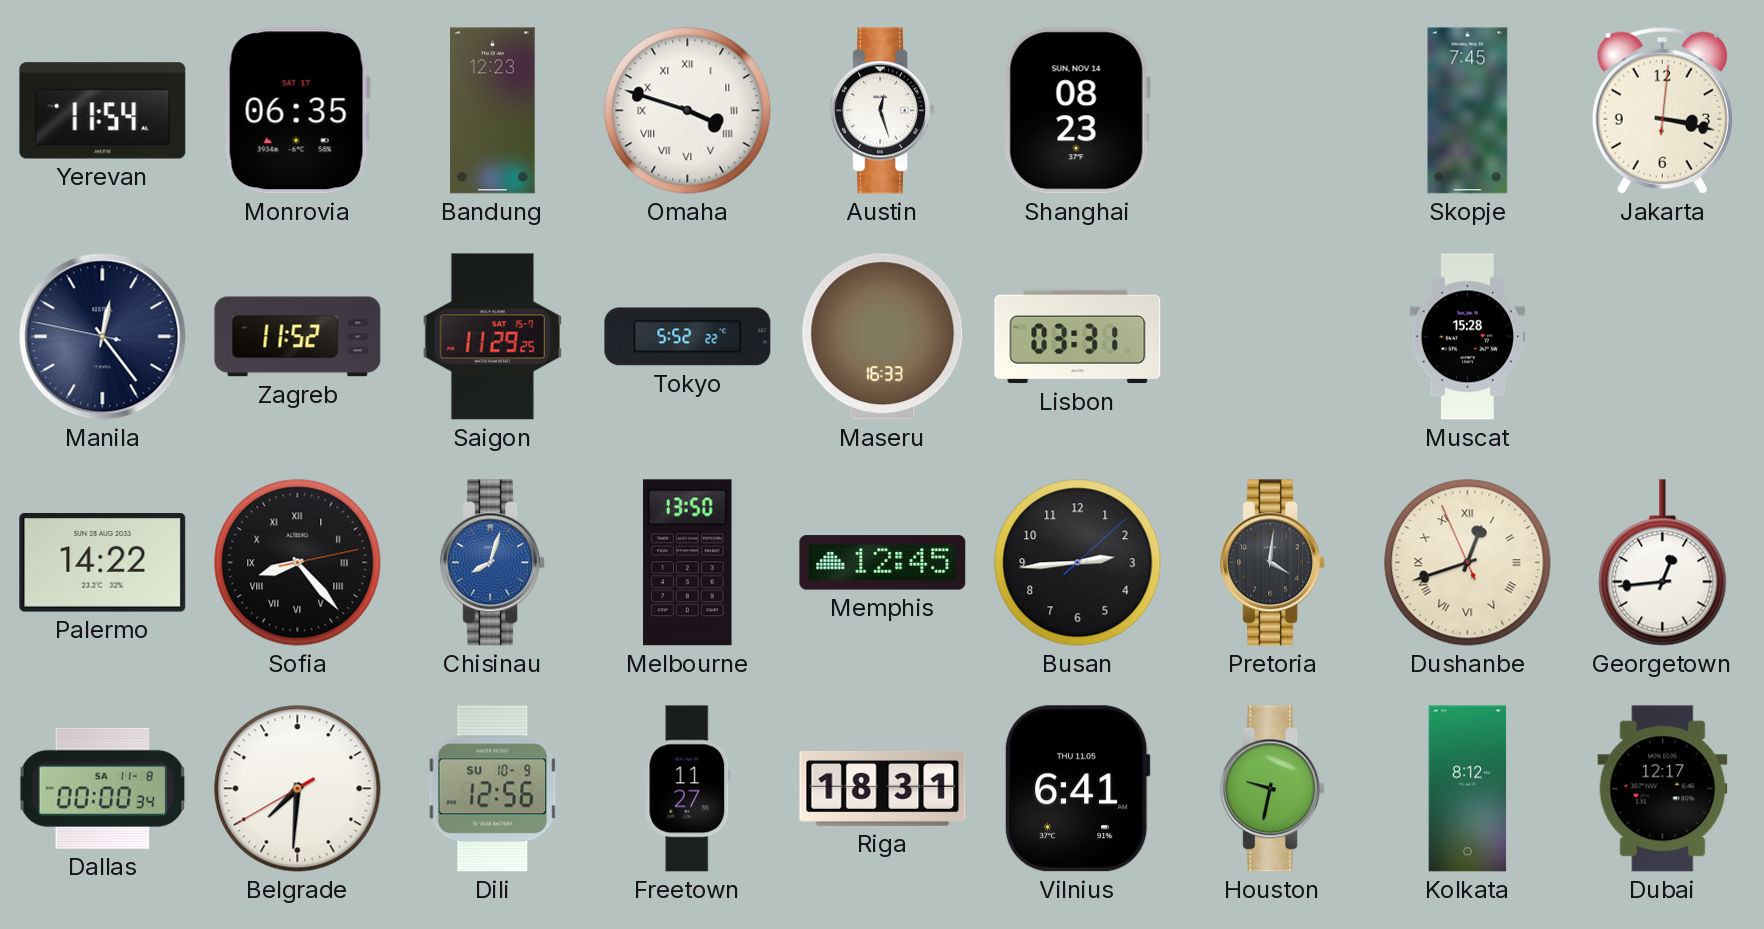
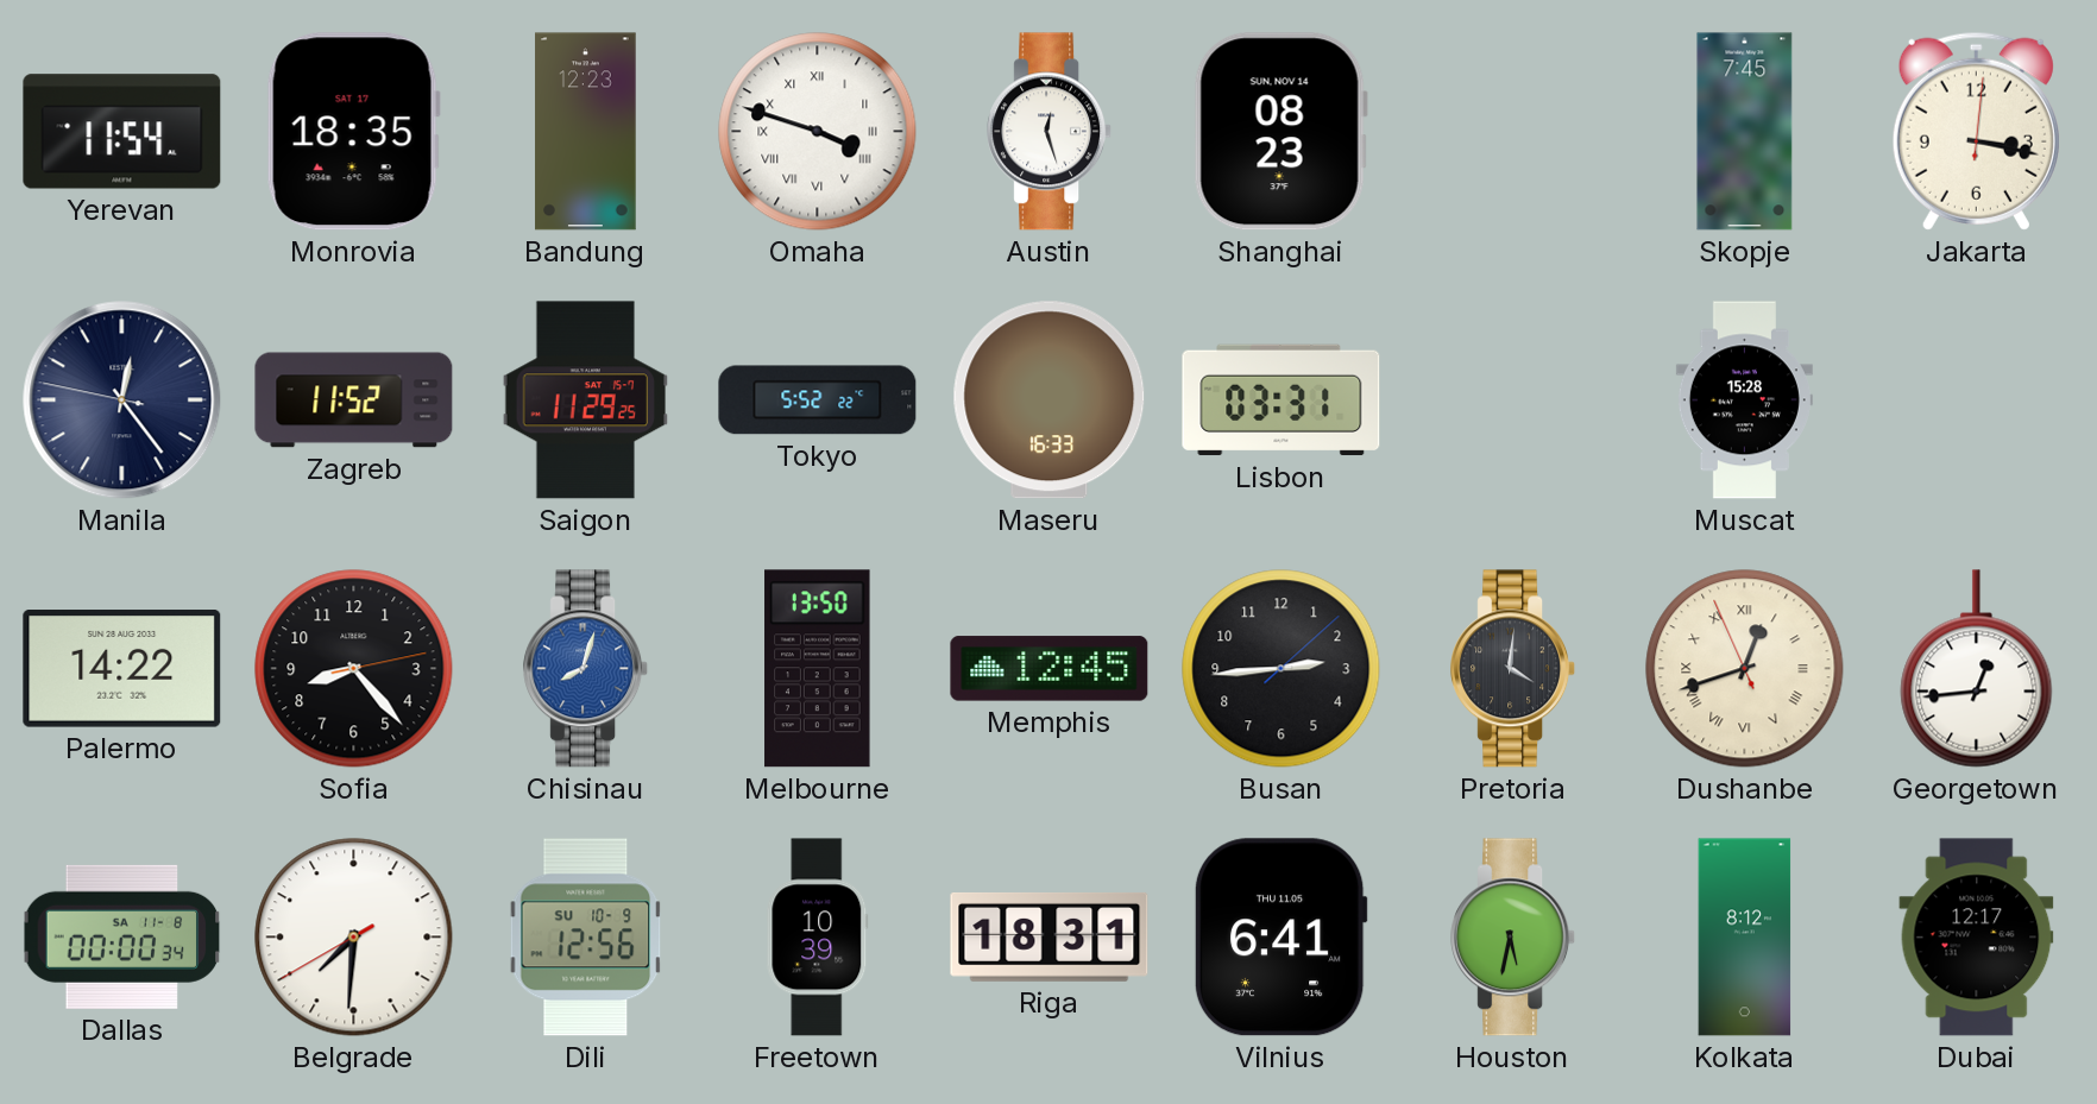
Monrovia: 06:35 -> 18:35
Sofia numerals: Roman -> Arabic
Freetown: 11:27 -> 10:39
Houston: 9:32 -> 5:32
